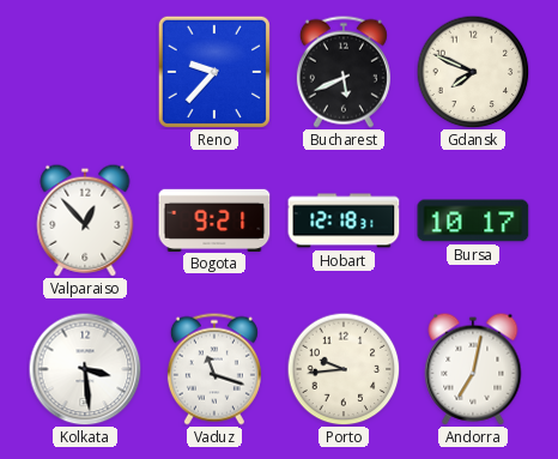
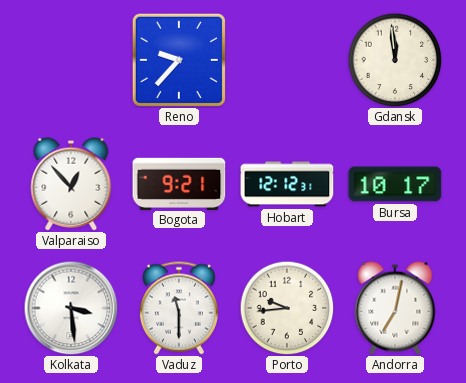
Bucharest: 5:41 -> none
Gdansk: 7:49 -> 11:59
Hobart: 12:18 -> 12:12
Vaduz: 11:18 -> 11:30
